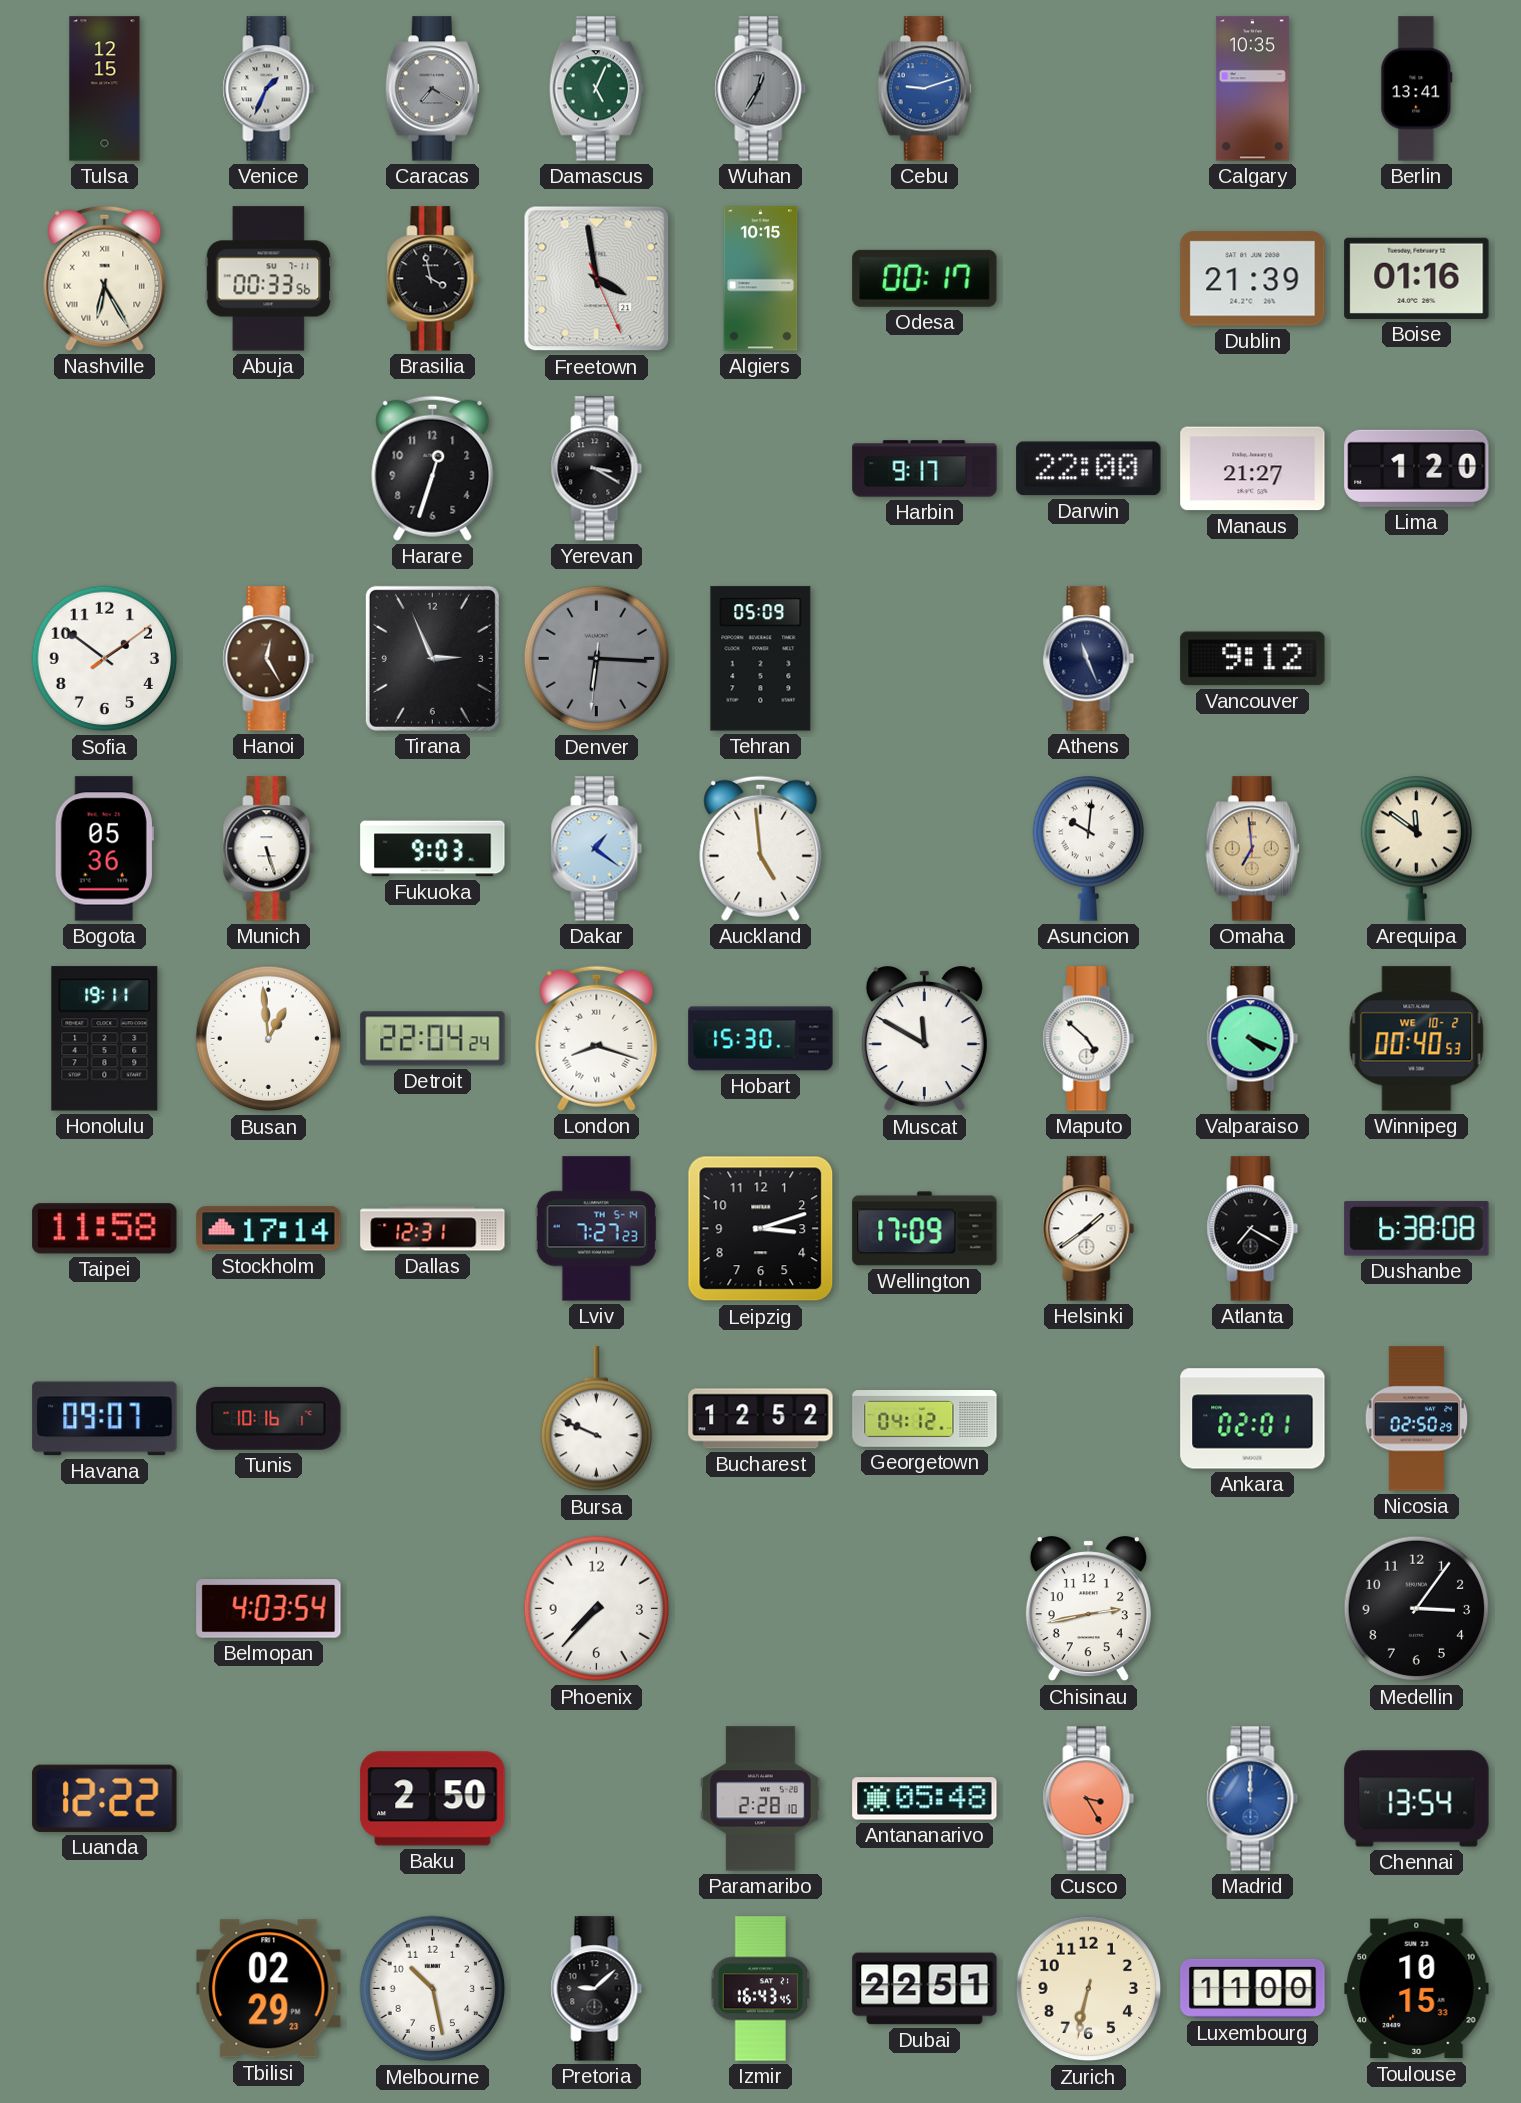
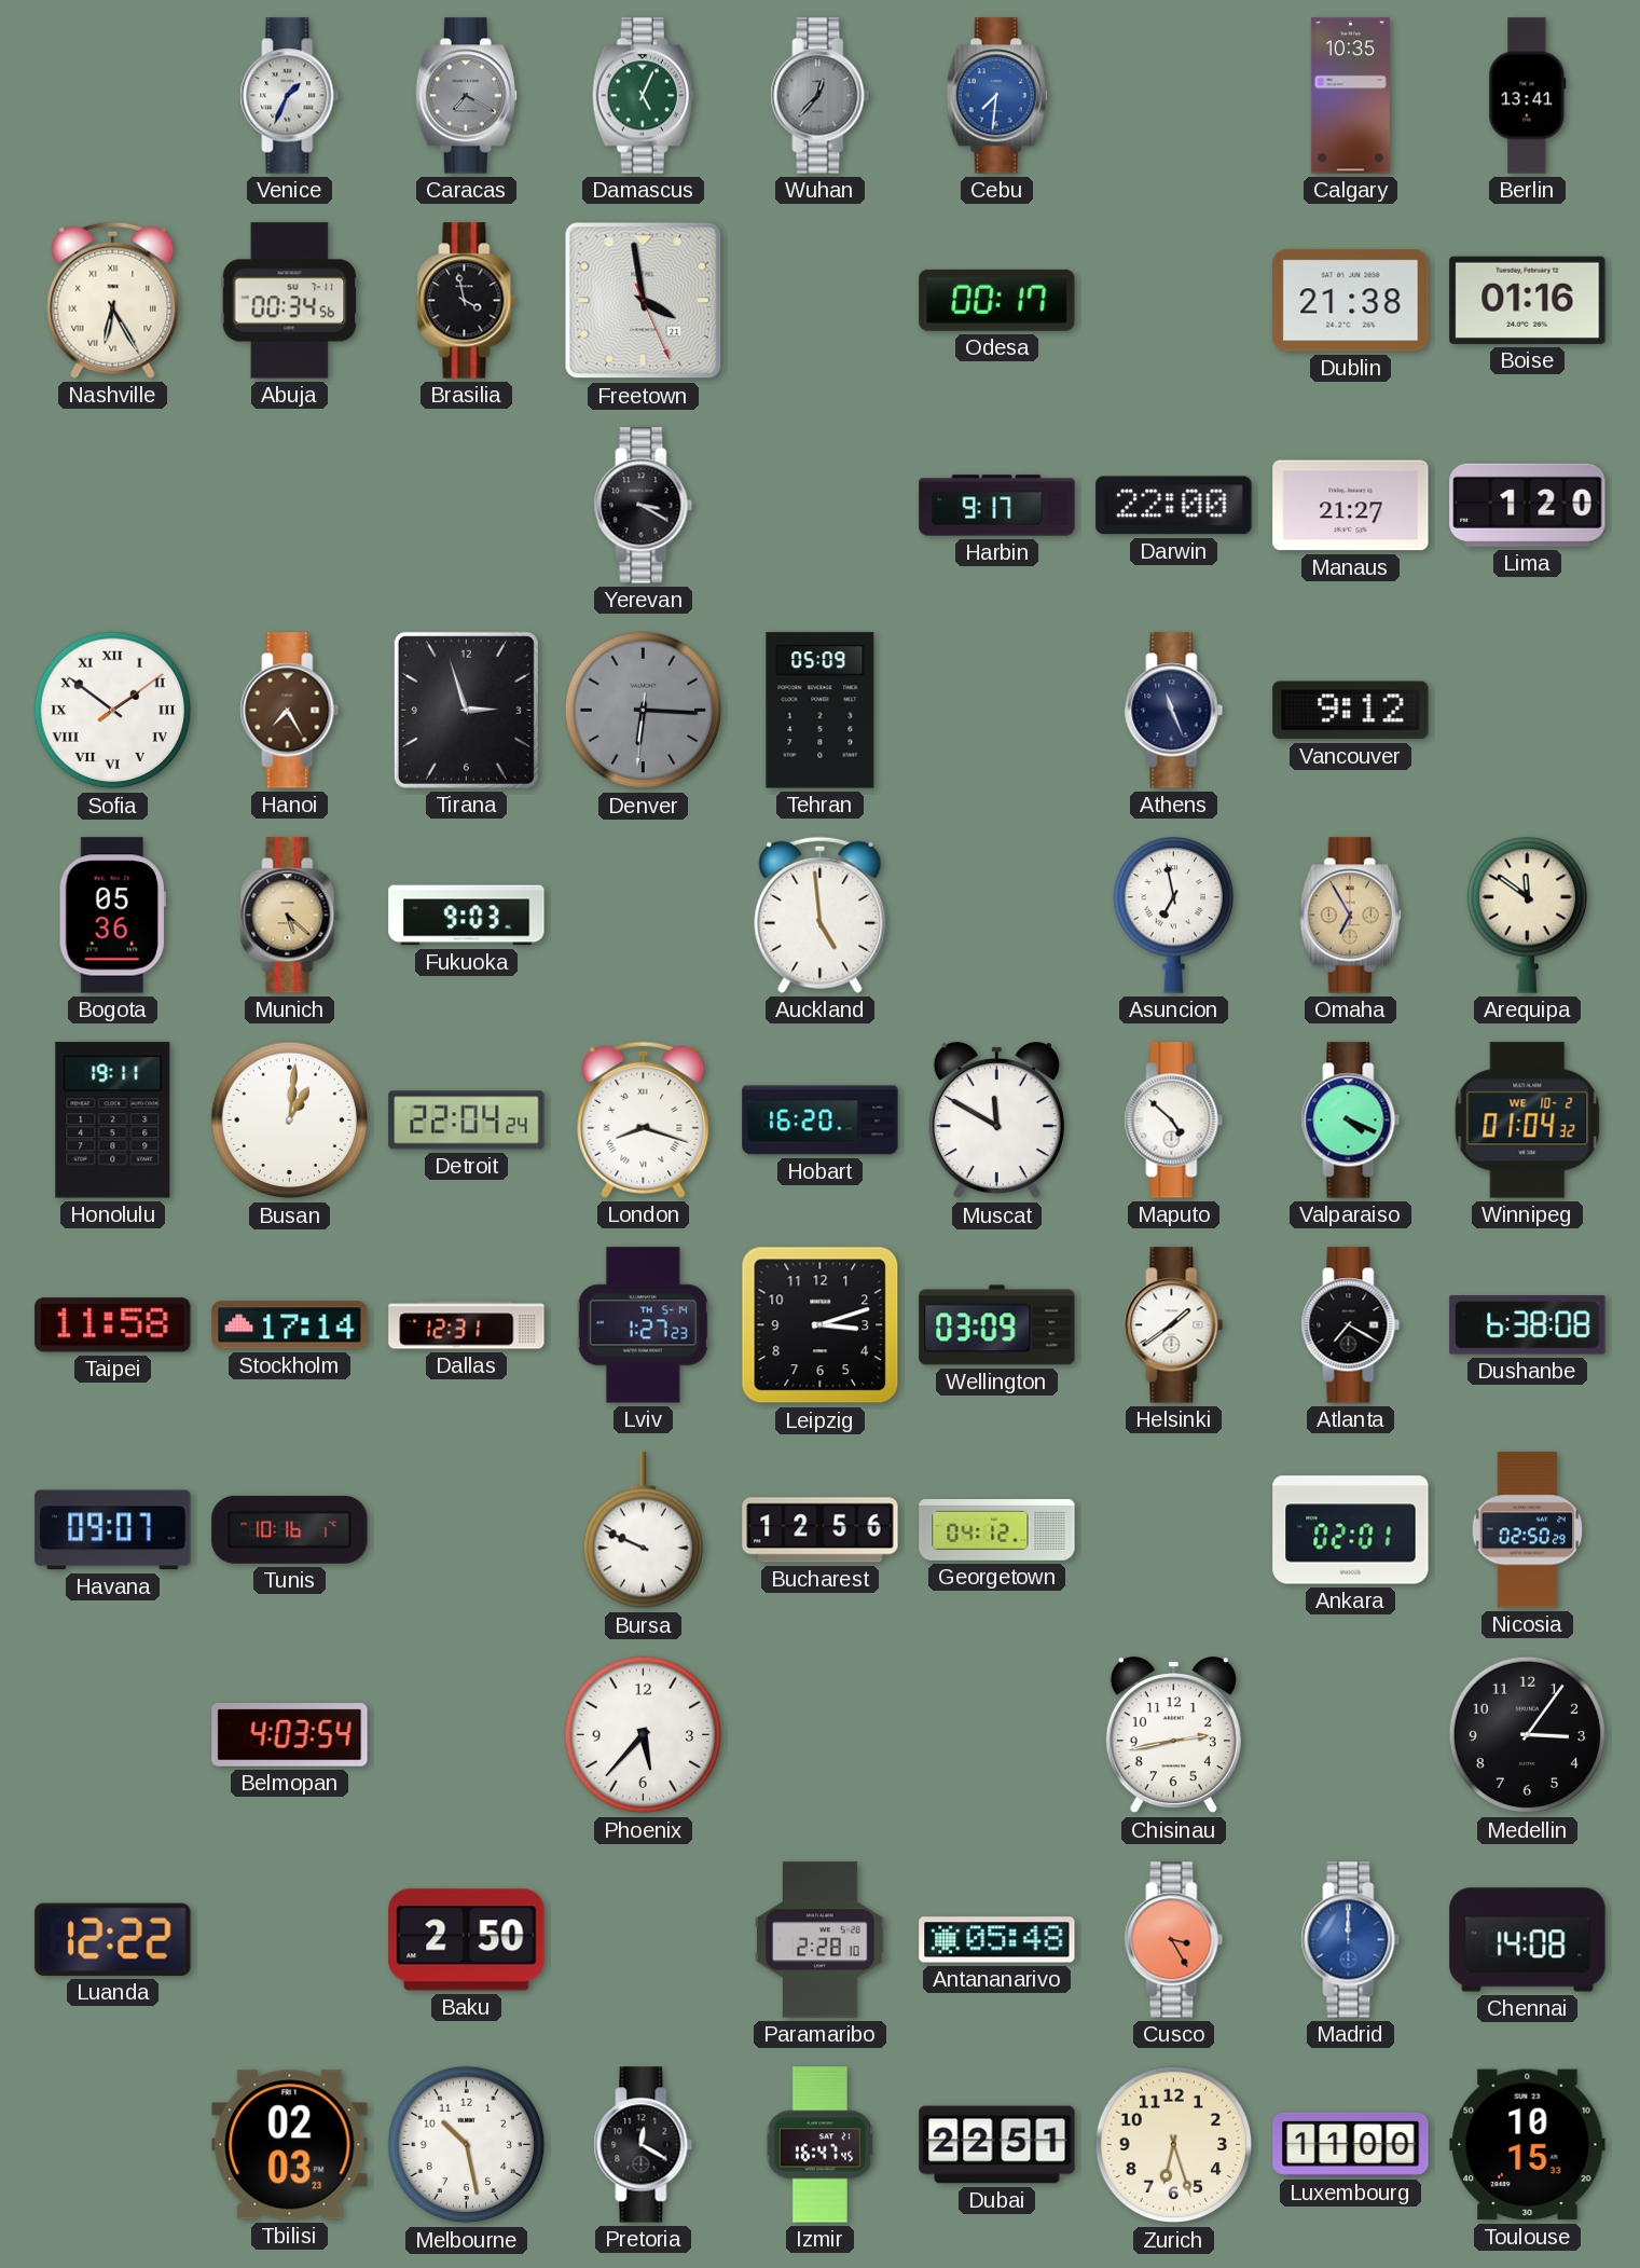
Tulsa: 12:15 -> none
Wuhan: 12:35 -> 12:37
Cebu: 9:12 -> 7:31
Abuja: 00:33 -> 00:34
Algiers: 10:15 -> none
Dublin: 21:39 -> 21:38
Harare: 12:33 -> none
Sofia numerals: Arabic -> Roman
Hanoi: 12:25 -> 7:25
Tirana: 2:56 -> 2:57
Munich: 5:27 -> 5:22
Munich dial: white -> champagne
Dakar: 1:21 -> none
Asuncion: 10:01 -> 6:58
Omaha: 6:59 -> 6:55
Busan: 12:59 -> 1:01
Hobart: 15:30 -> 16:20
Winnipeg: 00:40 -> 01:04
Lviv: 7:27 -> 1:27
Wellington: 17:09 -> 03:09
Bucharest: 12:52 -> 12:56
Phoenix: 7:37 -> 5:37
Chennai: 13:54 -> 14:08
Tbilisi: 02:29 -> 02:03
Pretoria: 9:08 -> 12:20
Izmir: 16:43 -> 16:47
Zurich: 6:32 -> 6:27
